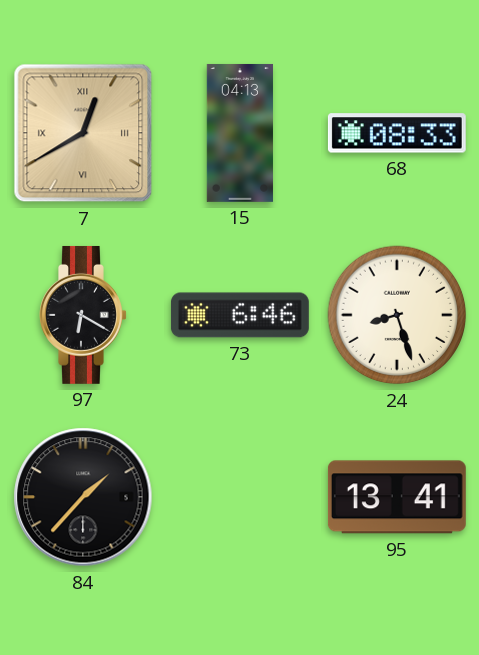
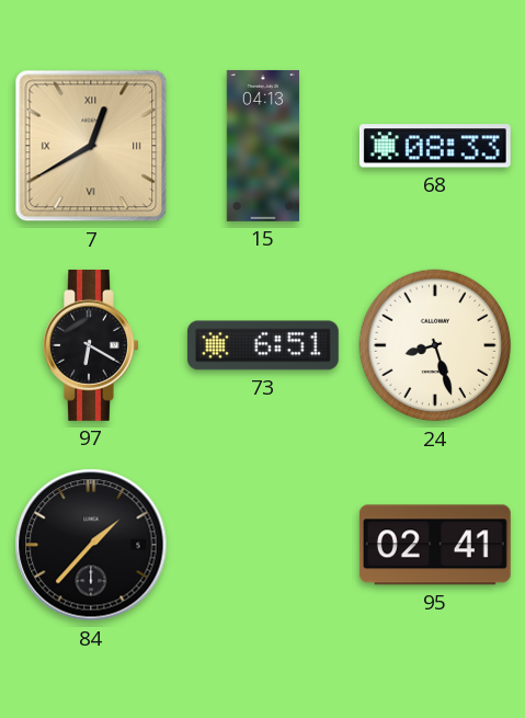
73: 6:46 -> 6:51
95: 13:41 -> 02:41
